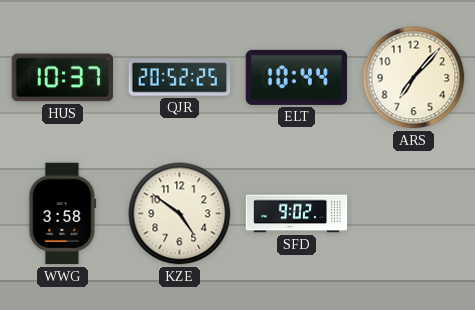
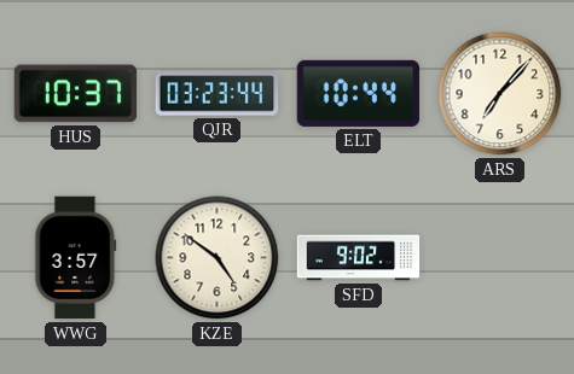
QJR: 20:52 -> 03:23
WWG: 3:58 -> 3:57
